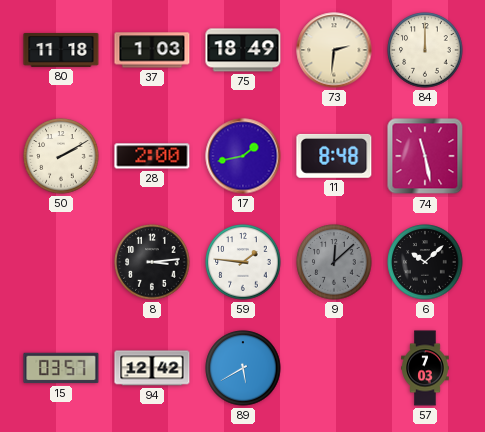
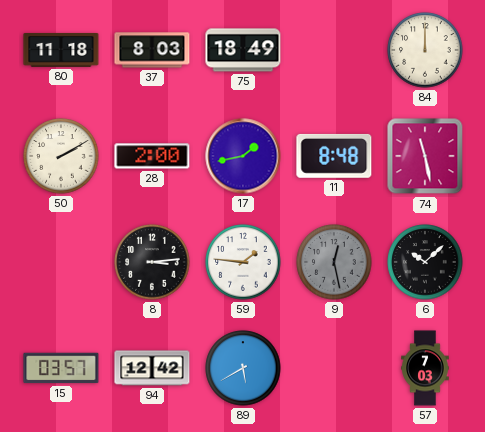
37: 1:03 -> 8:03
73: 2:31 -> none
9: 12:08 -> 12:28
